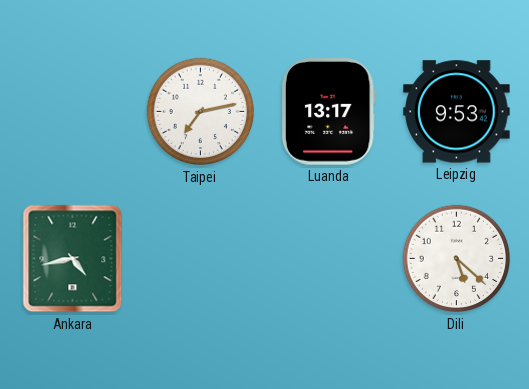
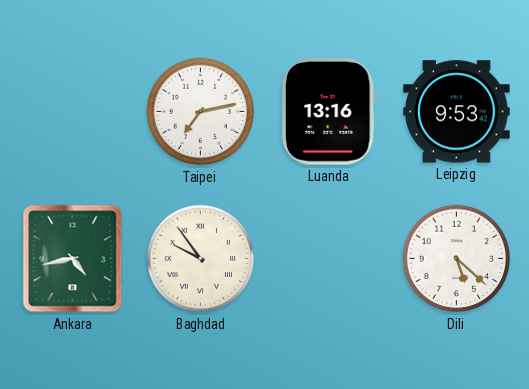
Luanda: 13:17 -> 13:16
Baghdad: none -> 9:54
